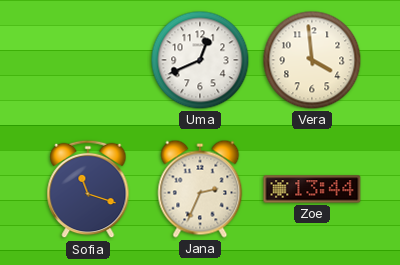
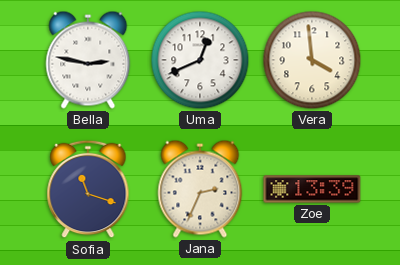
Bella: none -> 2:47
Zoe: 13:44 -> 13:39
